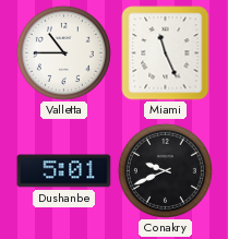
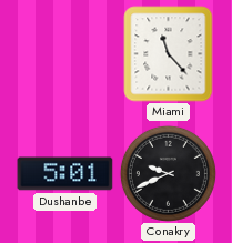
Valletta: 10:45 -> none
Miami: 11:26 -> 11:23
